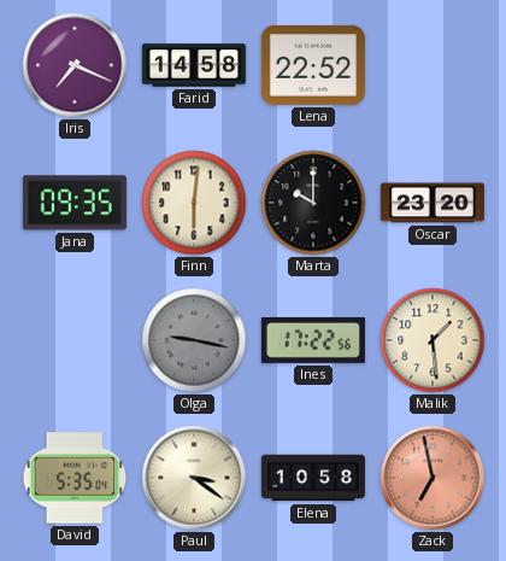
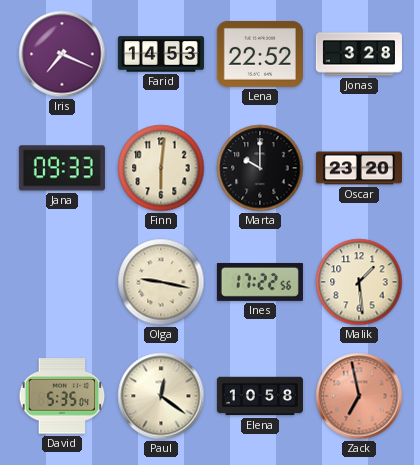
Farid: 14:58 -> 14:53
Jonas: none -> 3:28
Jana: 09:35 -> 09:33
Olga dial: grey -> cream
Paul: 3:21 -> 12:21
